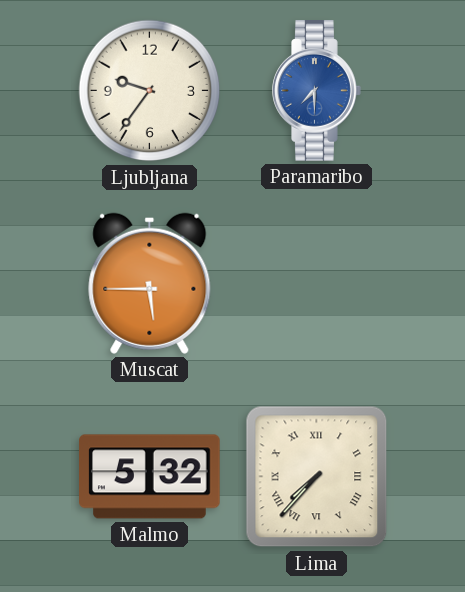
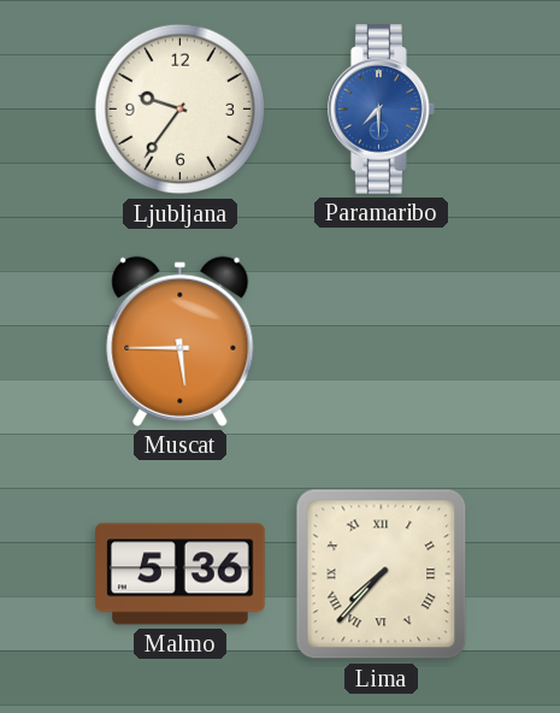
Malmo: 5:32 -> 5:36
